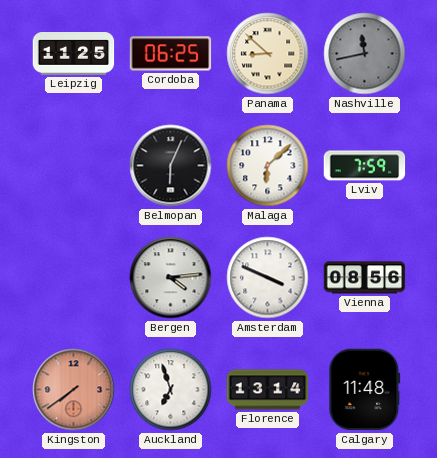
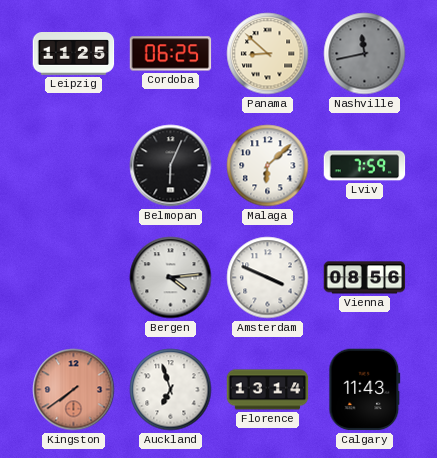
Calgary: 11:48 -> 11:43
